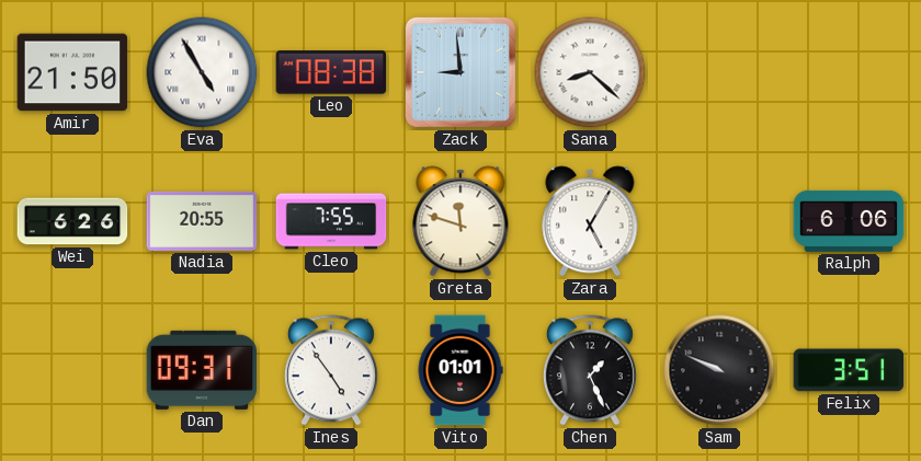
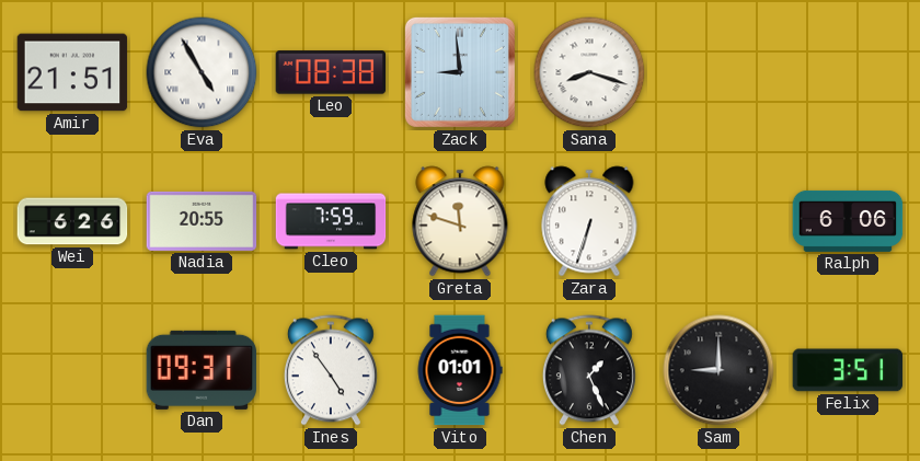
Amir: 21:50 -> 21:51
Sana: 8:22 -> 8:18
Cleo: 7:55 -> 7:59
Zara: 5:05 -> 6:33
Sam: 9:49 -> 9:00
